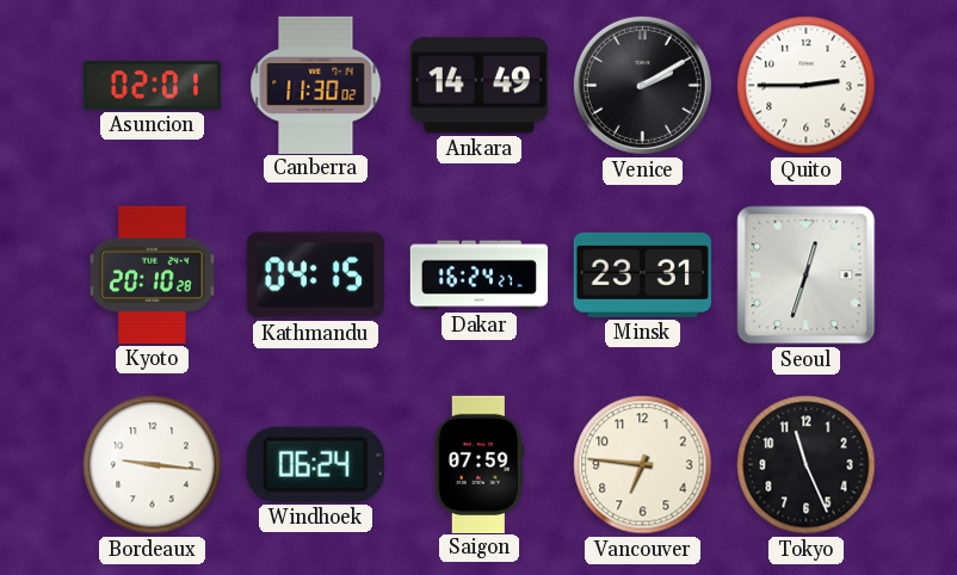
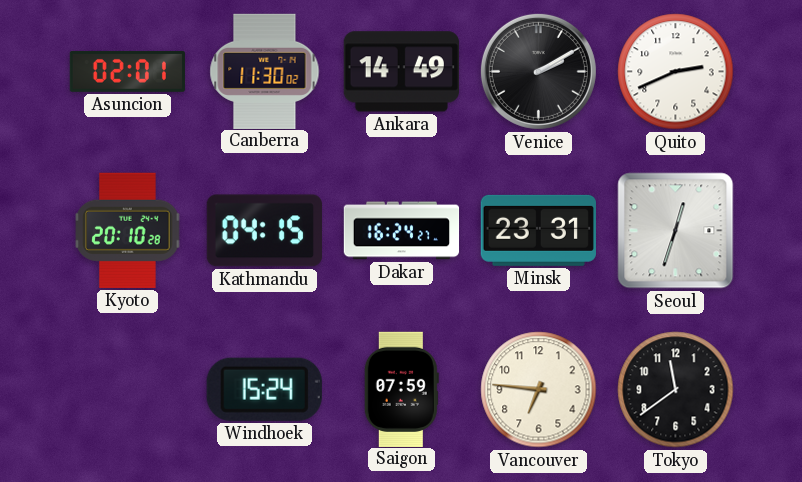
Quito: 2:45 -> 2:41
Bordeaux: 9:16 -> none
Windhoek: 06:24 -> 15:24
Tokyo: 11:26 -> 11:39
